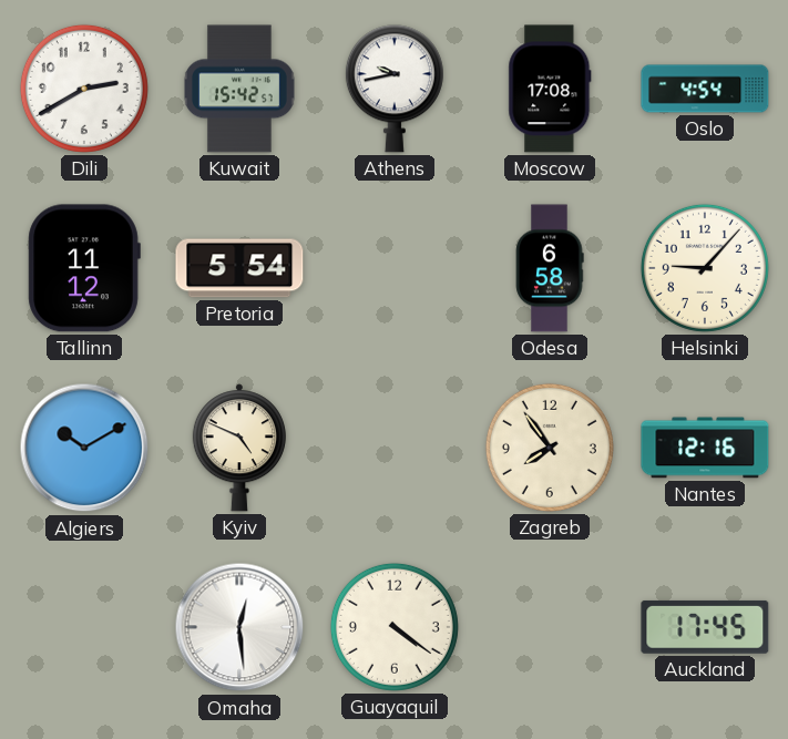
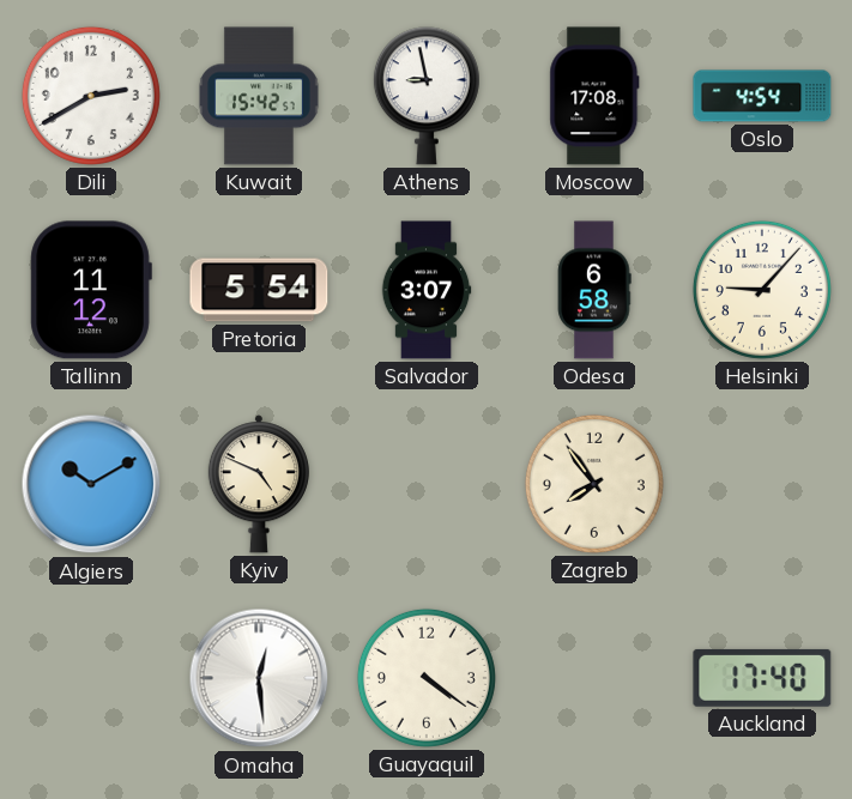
Athens: 9:43 -> 8:58
Salvador: none -> 3:07
Nantes: 12:16 -> none
Auckland: 17:45 -> 17:40
